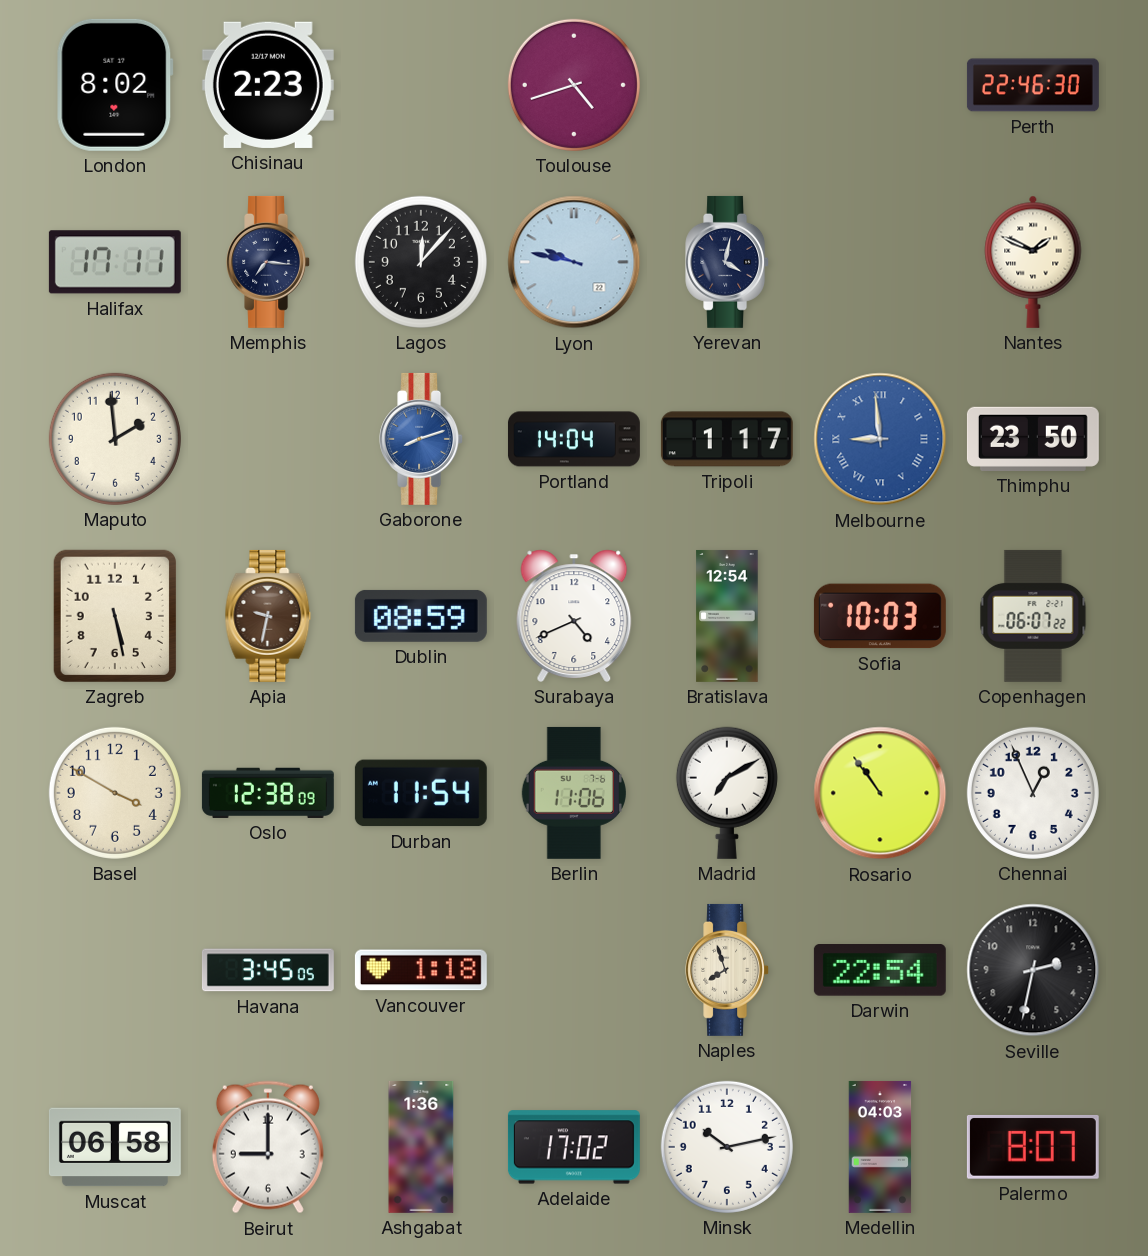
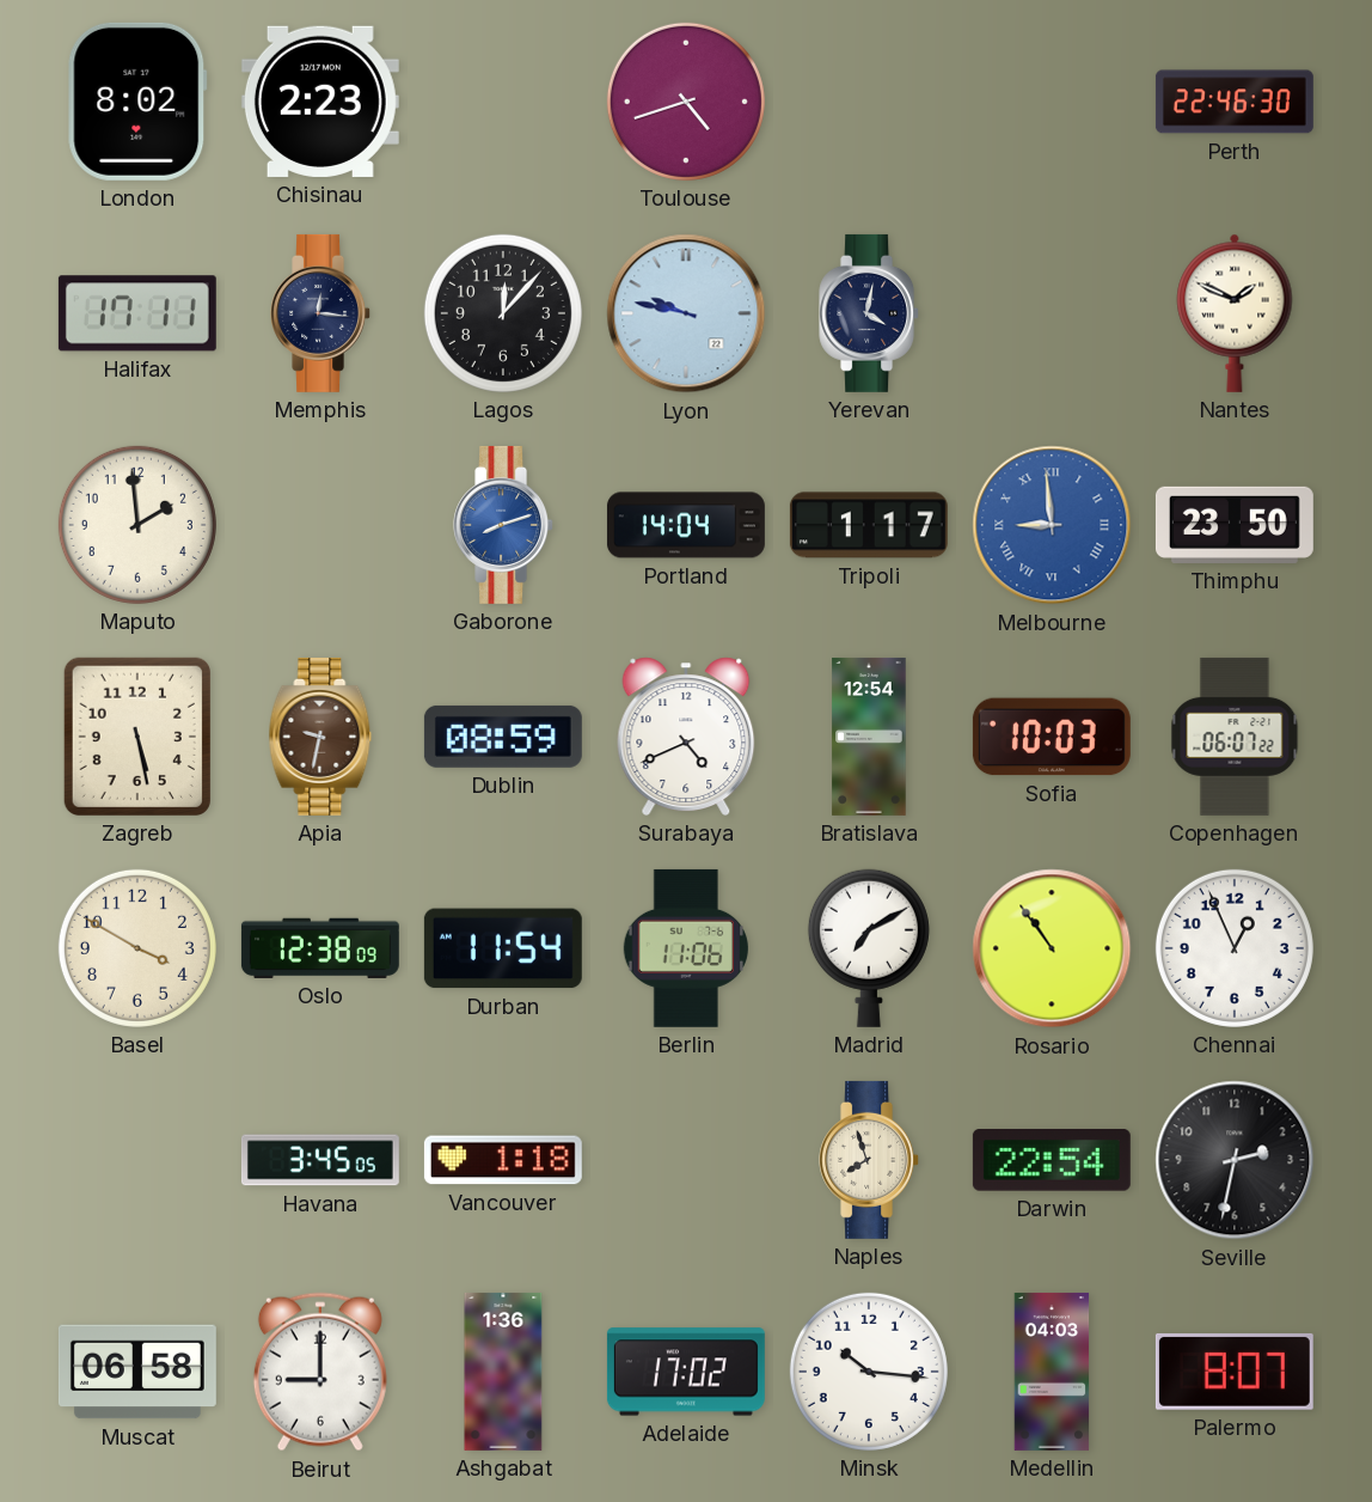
Memphis: 7:16 -> 12:16
Minsk: 10:13 -> 10:16
